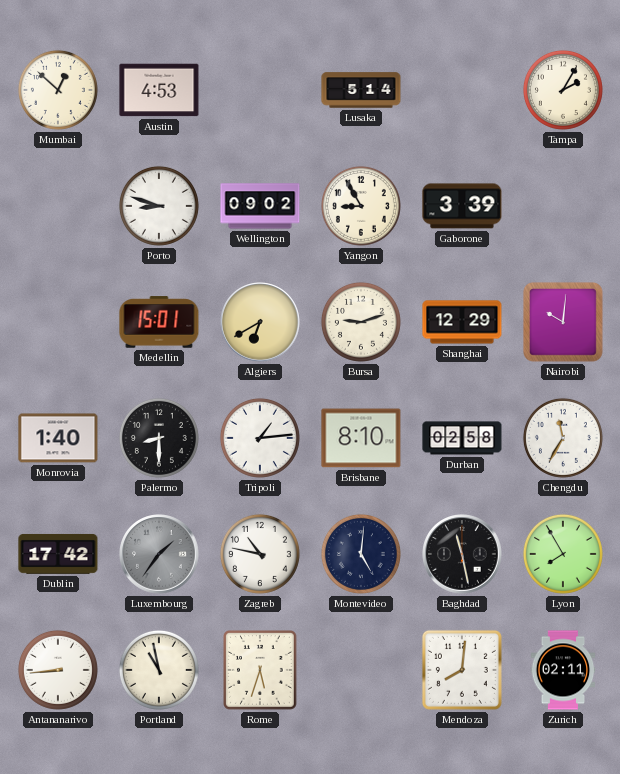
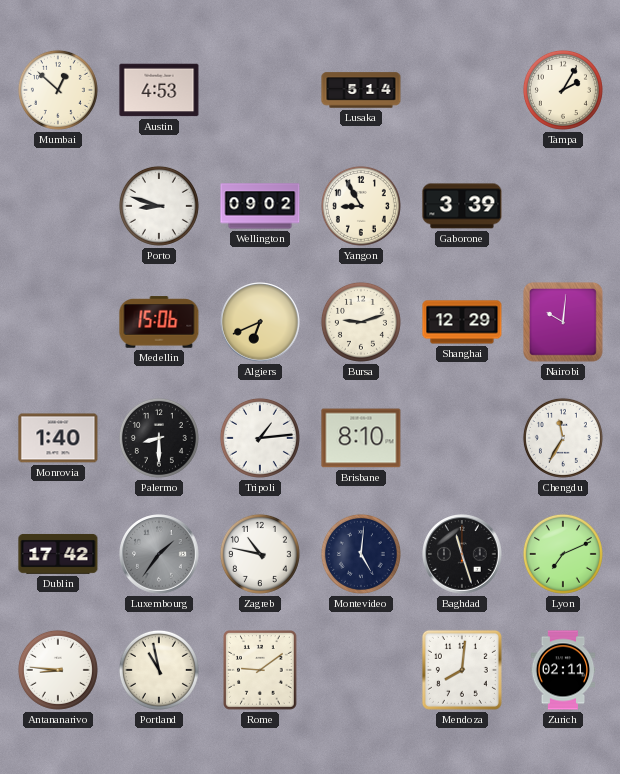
Medellin: 15:01 -> 15:06
Algiers: 6:40 -> 6:41
Durban: 02:58 -> none
Baghdad: 11:28 -> 11:27
Lyon: 7:55 -> 7:11
Antananarivo: 8:44 -> 8:46
Rome: 5:33 -> 9:09
